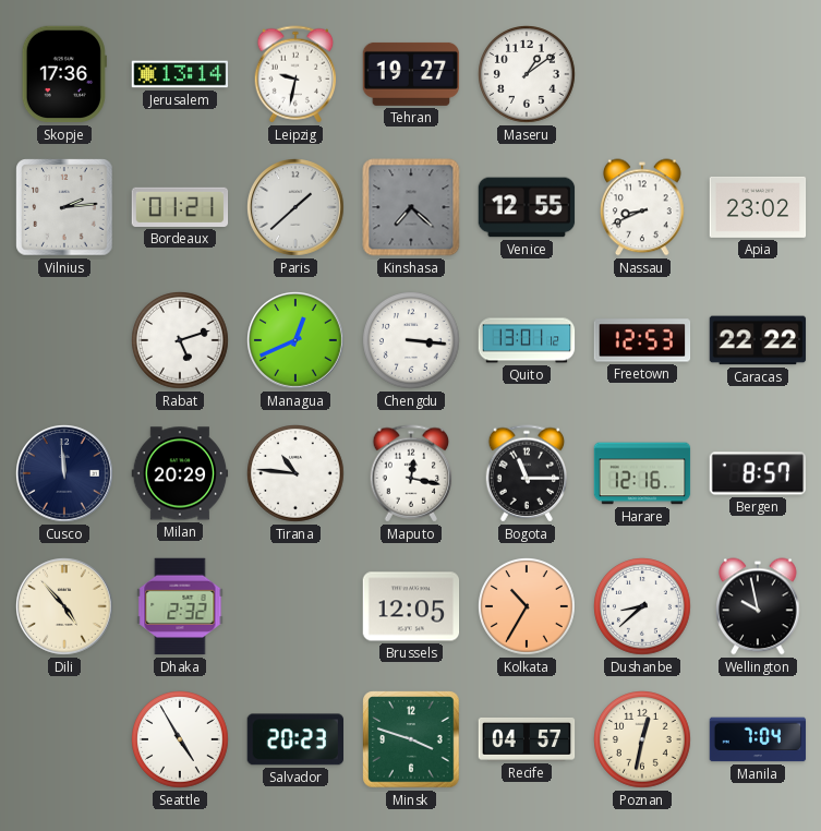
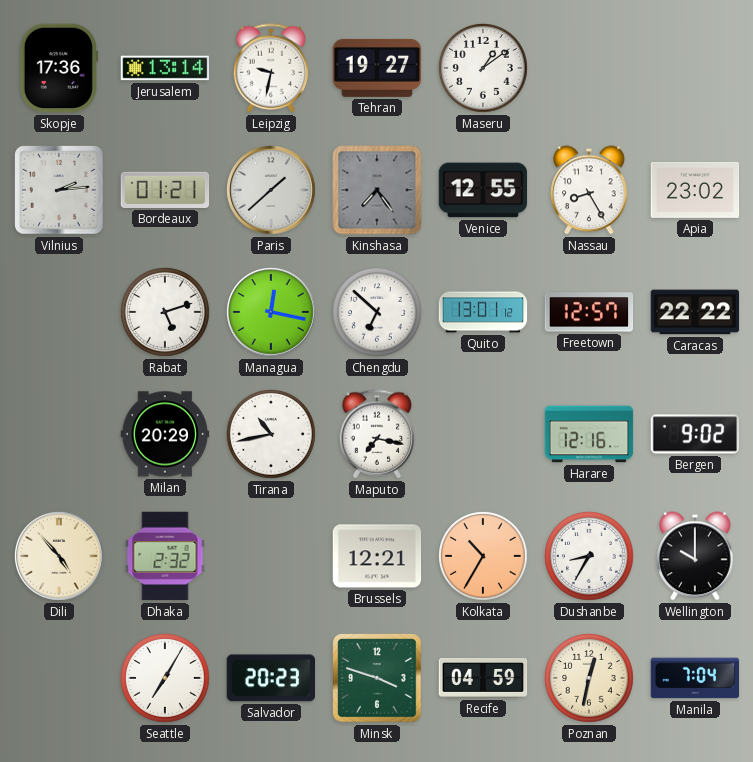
Kinshasa: 7:22 -> 7:24
Nassau: 8:41 -> 8:25
Managua: 12:41 -> 12:17
Chengdu: 3:16 -> 6:52
Freetown: 12:53 -> 12:57
Cusco: 11:59 -> none
Tirana: 10:46 -> 10:43
Maputo: 12:17 -> 7:17
Bogota: 11:15 -> none
Bergen: 8:57 -> 9:02
Brussels: 12:05 -> 12:21
Dushanbe: 8:38 -> 8:35
Wellington: 9:58 -> 10:00
Seattle: 4:55 -> 7:05
Recife: 04:57 -> 04:59
